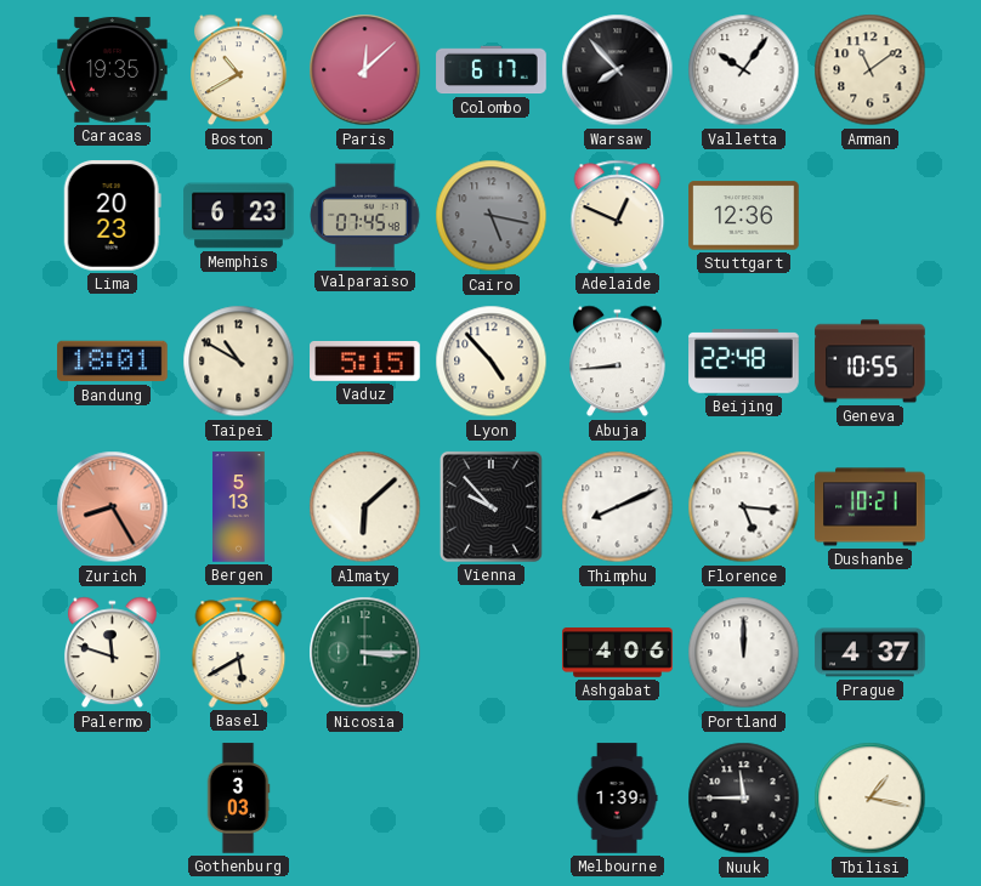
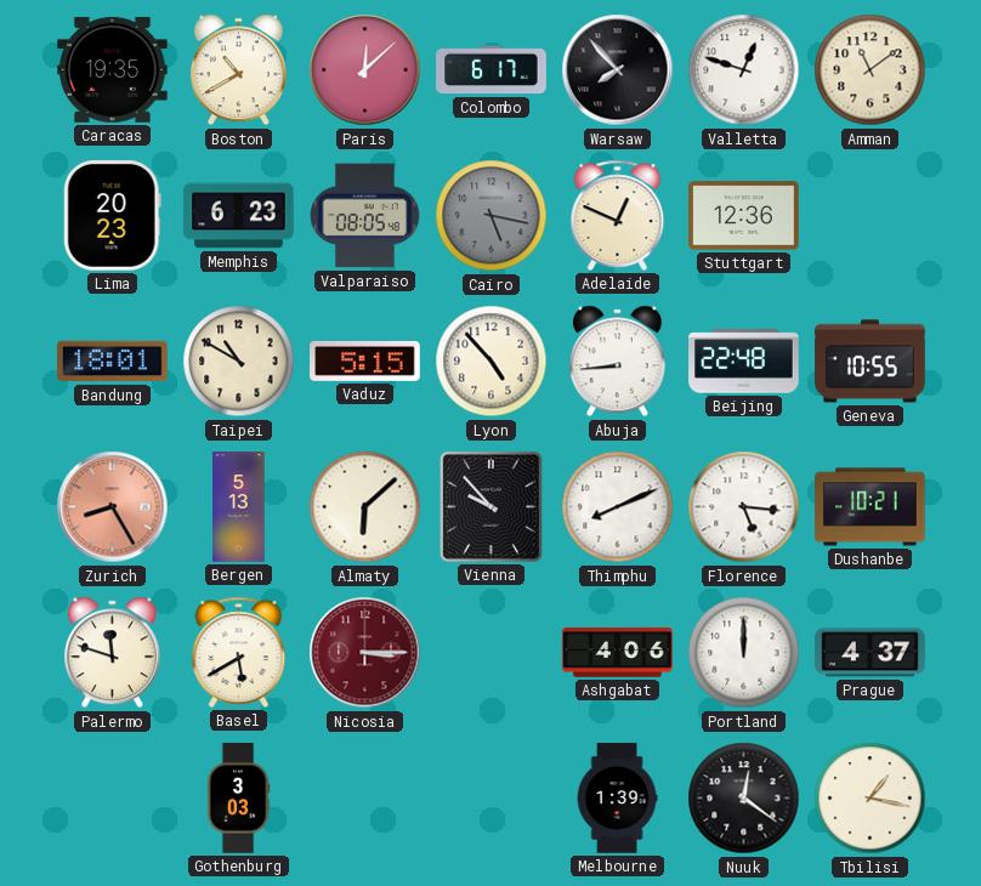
Valletta: 10:06 -> 12:48
Valparaiso: 07:45 -> 08:05
Nicosia dial: green -> burgundy
Nuuk: 11:45 -> 12:21
